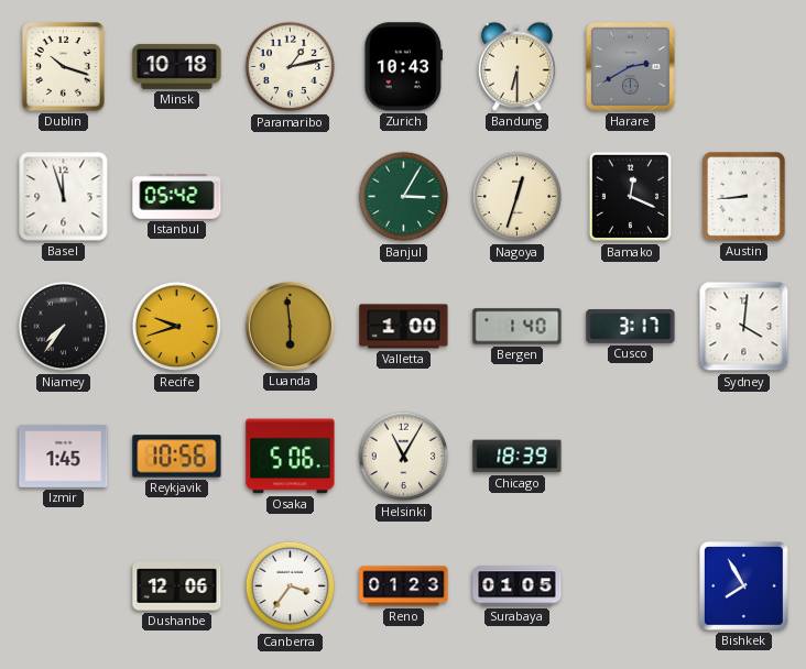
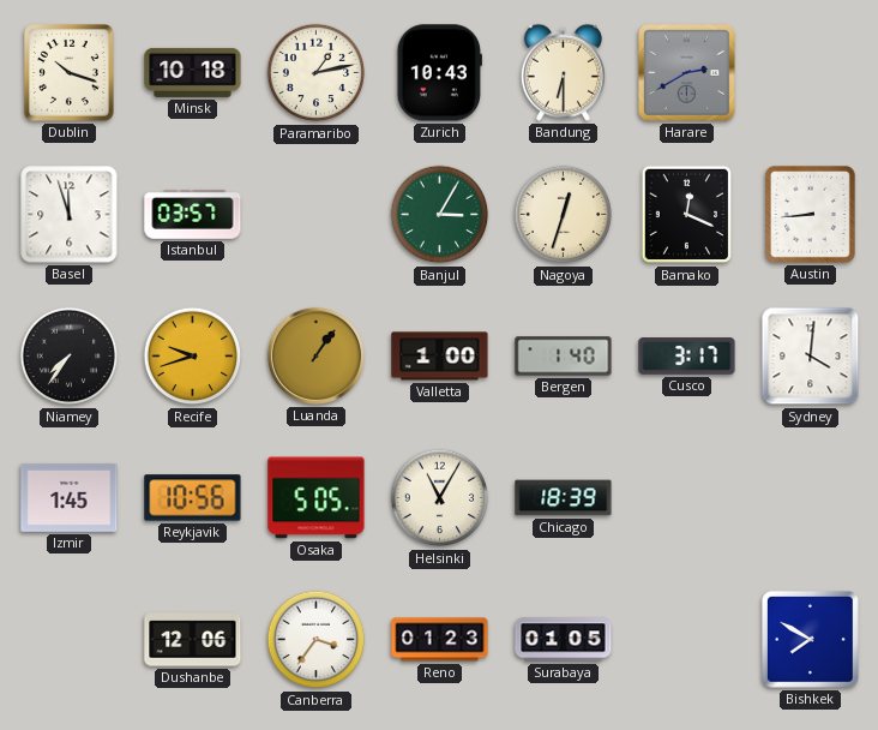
Istanbul: 05:42 -> 03:57
Luanda: 5:59 -> 1:06
Osaka: 5:06 -> 5:05
Bishkek: 7:55 -> 7:50
